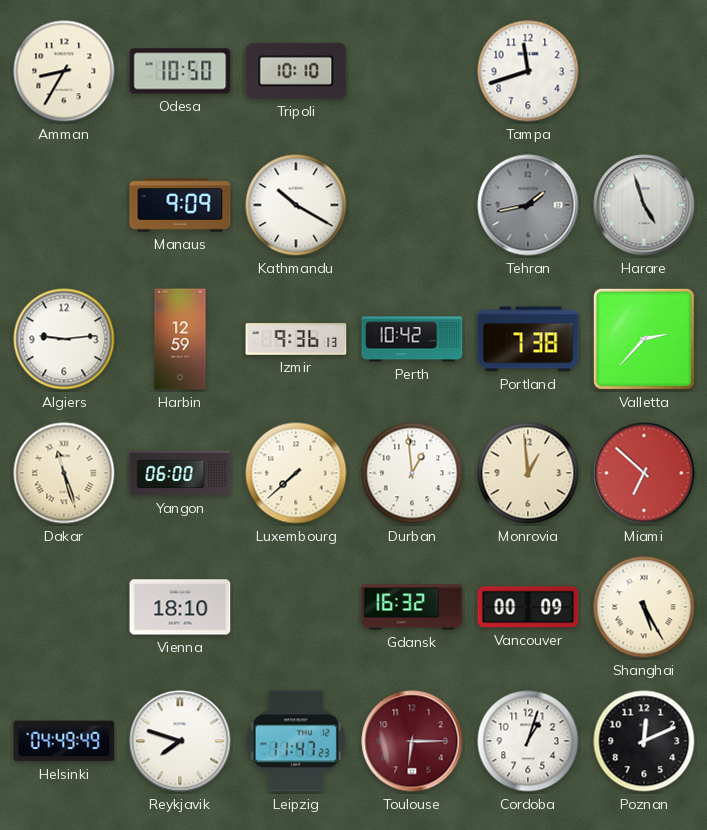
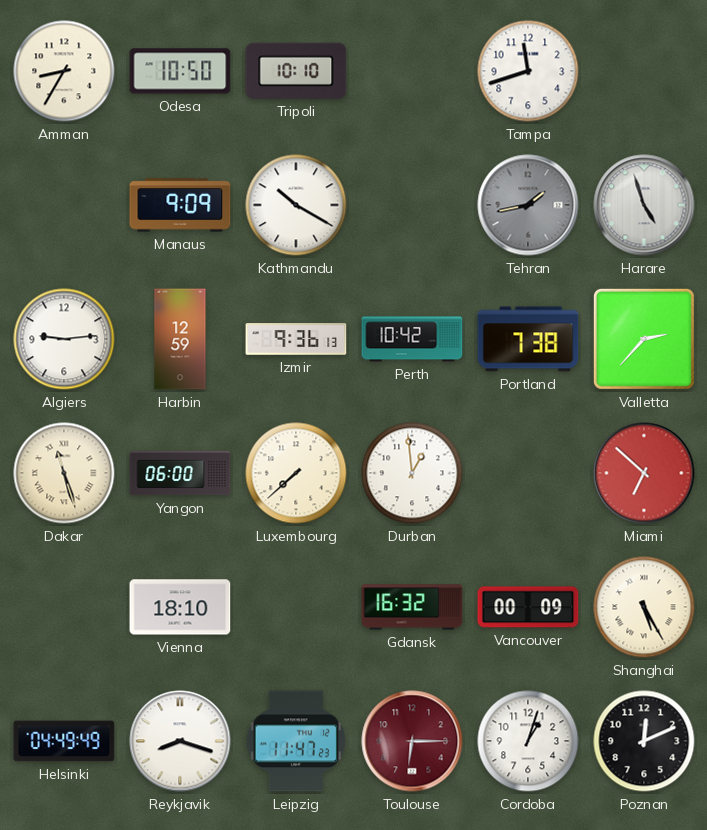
Monrovia: 12:59 -> none
Reykjavik: 7:48 -> 8:18
